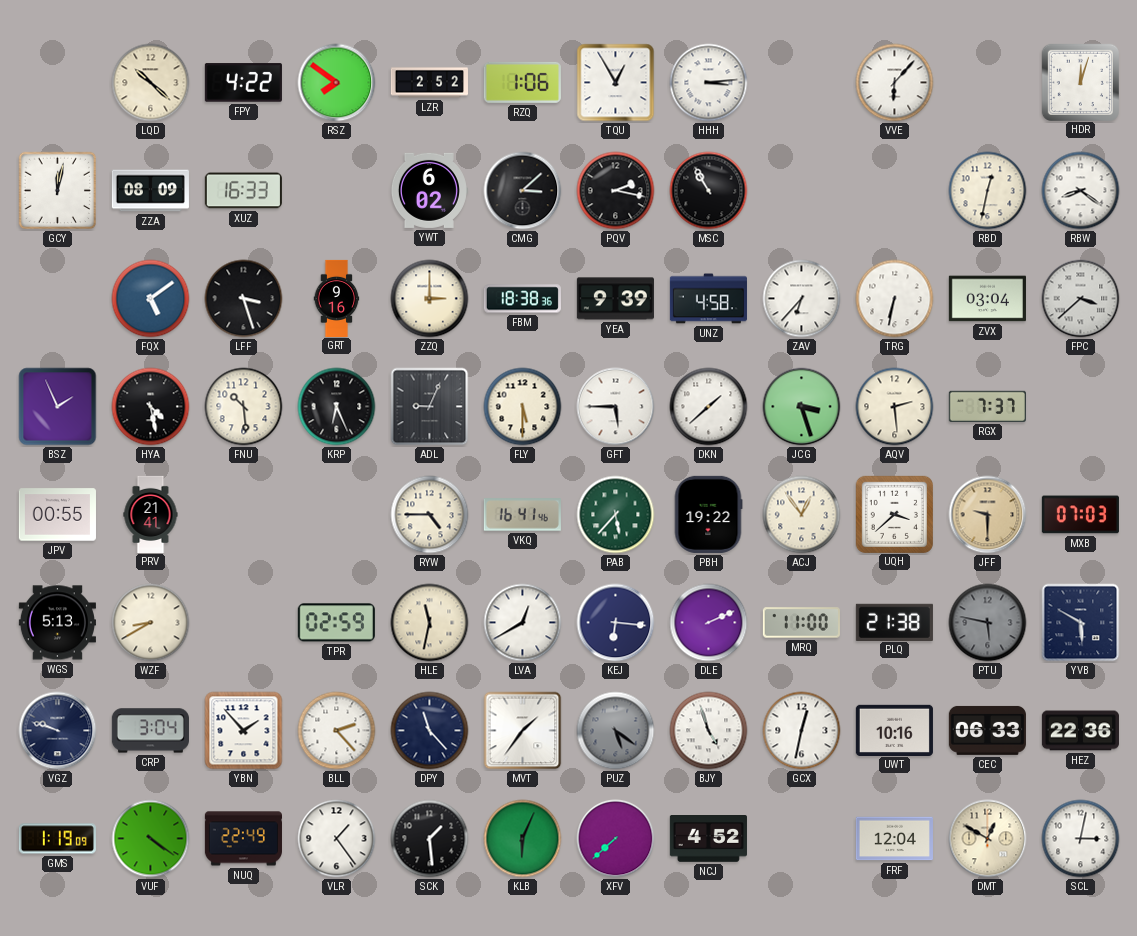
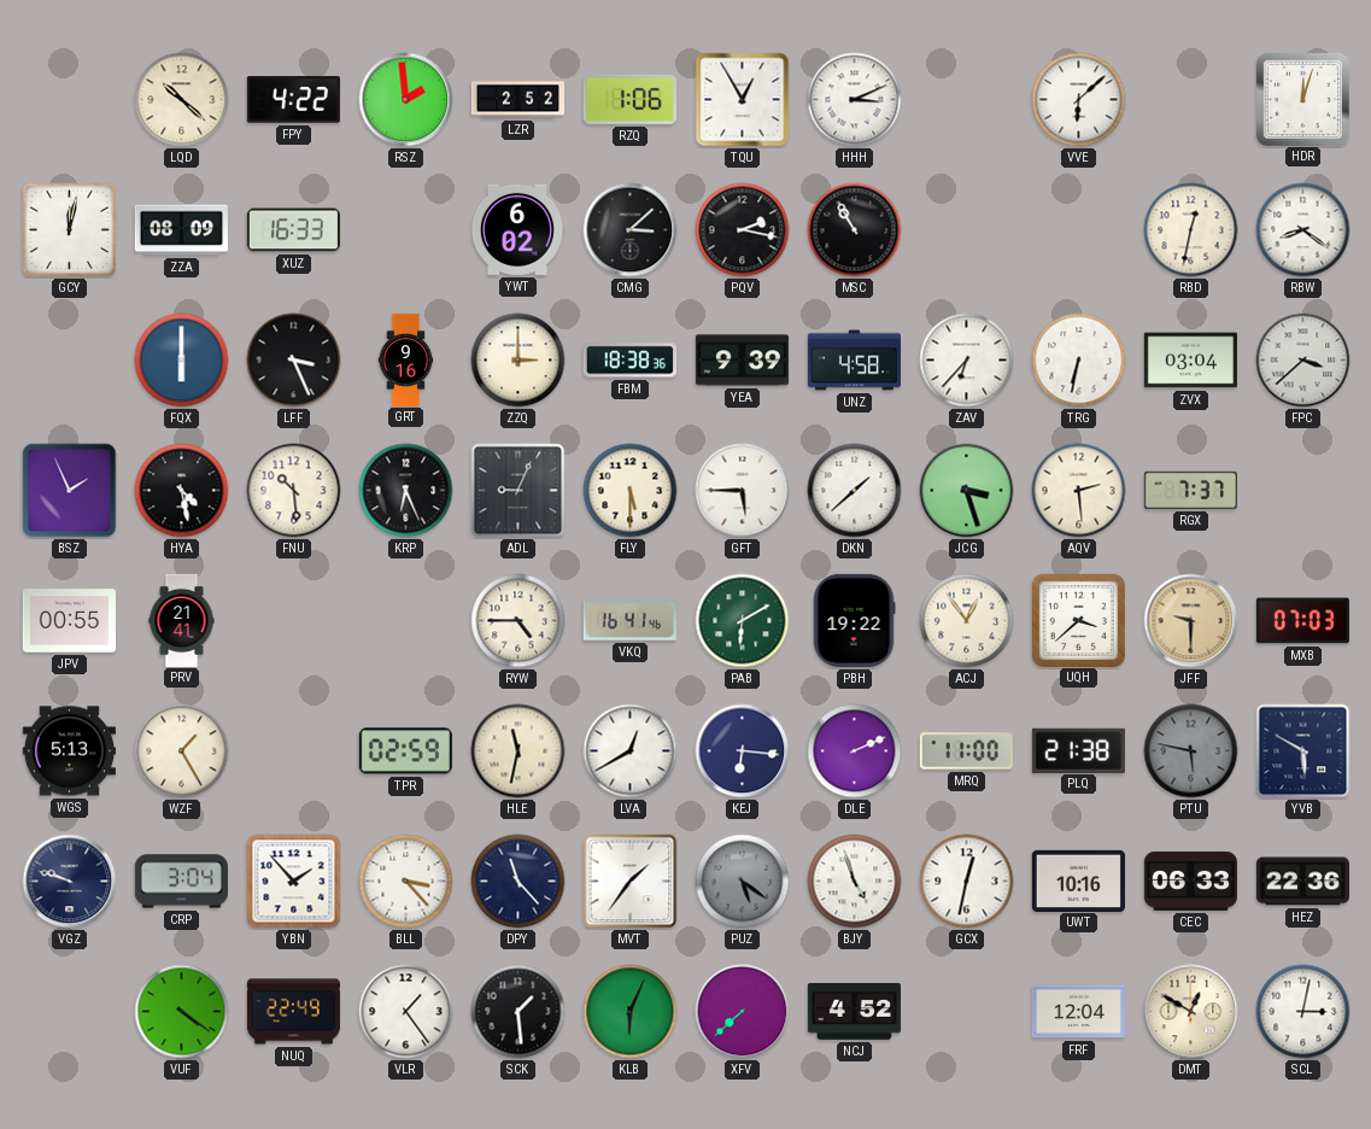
RSZ: 7:51 -> 1:59
HHH: 3:14 -> 3:11
VVE: 6:07 -> 6:08
FQX: 5:09 -> 6:00
LFF: 3:27 -> 3:26
PAB: 5:37 -> 6:10
WZF: 8:40 -> 1:25
BLL: 2:23 -> 3:23
GMS: 1:19 -> none
